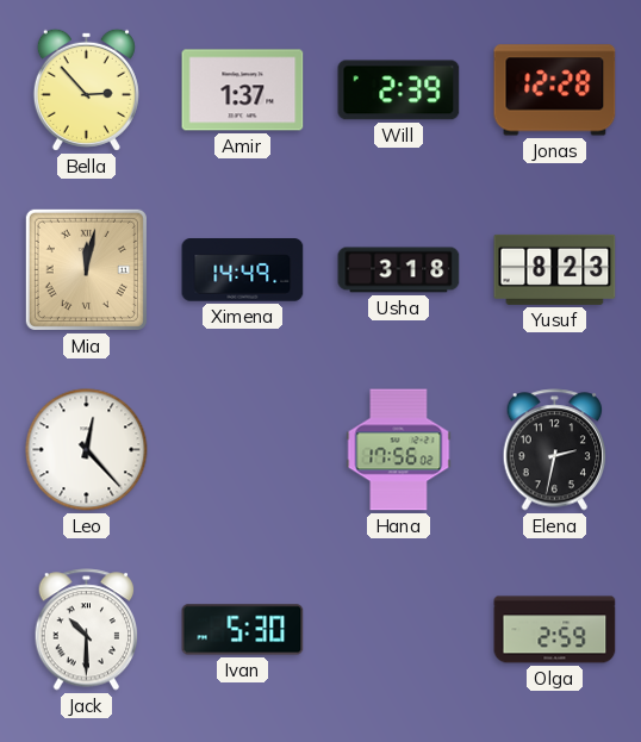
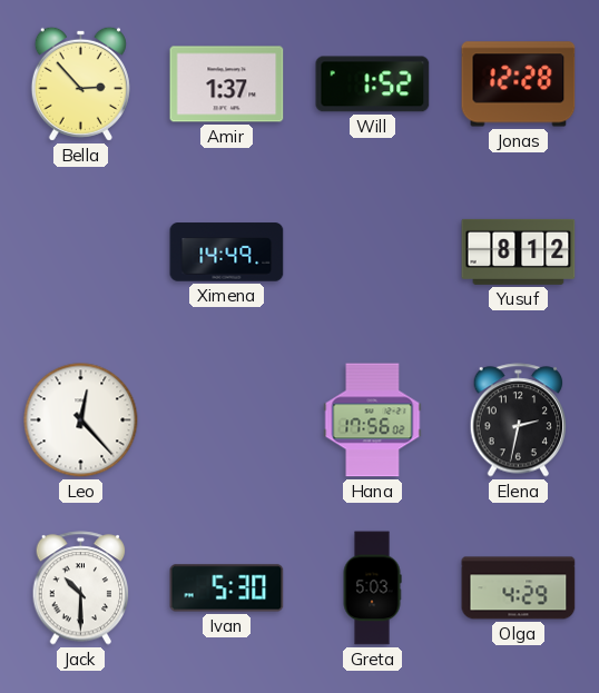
Will: 2:39 -> 1:52
Mia: 12:02 -> none
Usha: 3:18 -> none
Yusuf: 8:23 -> 8:12
Greta: none -> 5:03
Olga: 2:59 -> 4:29
